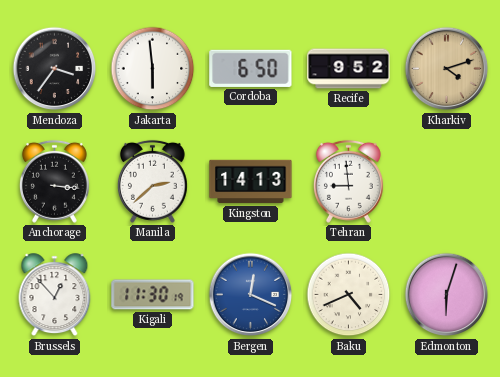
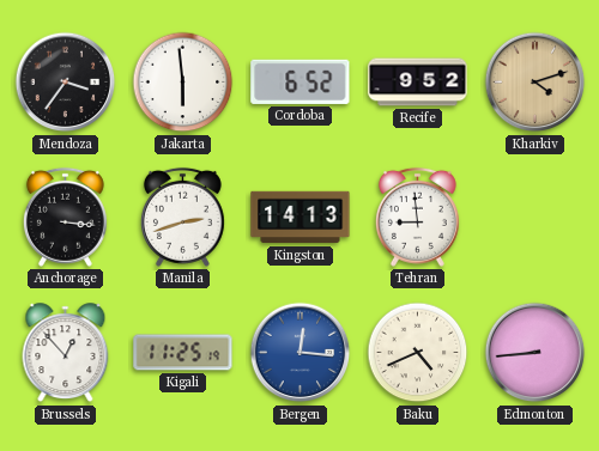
Cordoba: 6:50 -> 6:52
Manila: 2:38 -> 2:42
Kigali: 11:30 -> 11:25
Bergen: 12:19 -> 12:16
Edmonton: 6:03 -> 8:44
